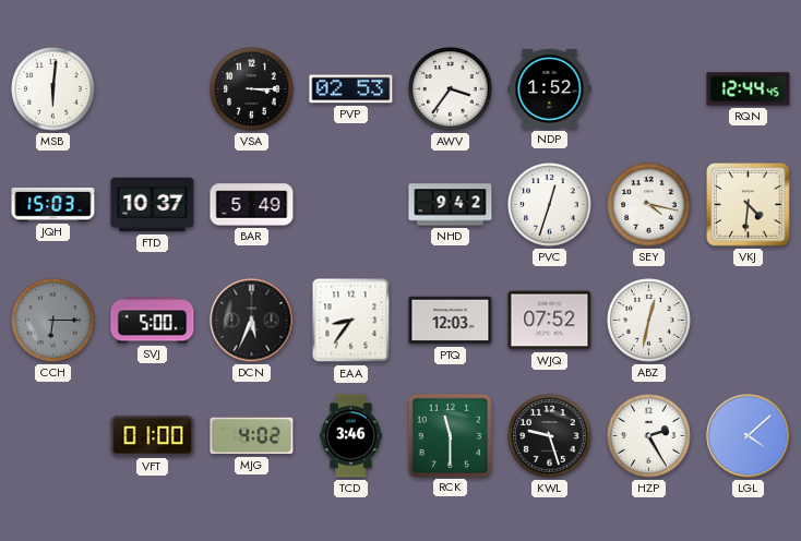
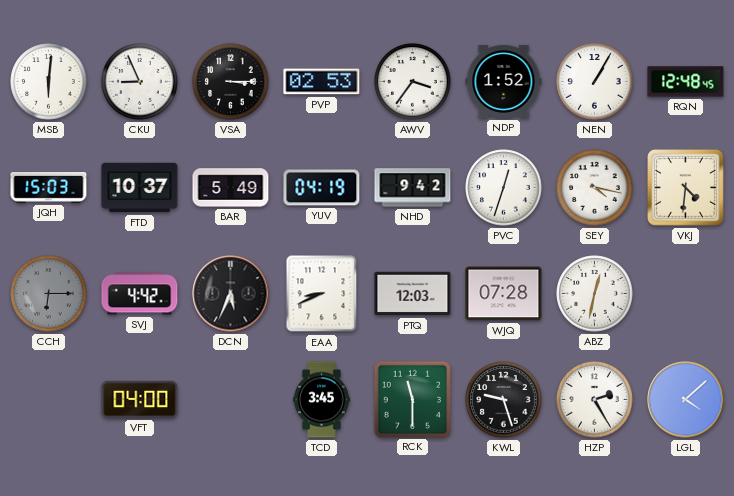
CKU: none -> 8:56
NEN: none -> 1:05
RQN: 12:44 -> 12:48
YUV: none -> 04:19
SVJ: 5:00 -> 4:42
EAA: 8:36 -> 8:41
WJQ: 07:52 -> 07:28
VFT: 01:00 -> 04:00
MJG: 4:02 -> none
TCD: 3:46 -> 3:45
